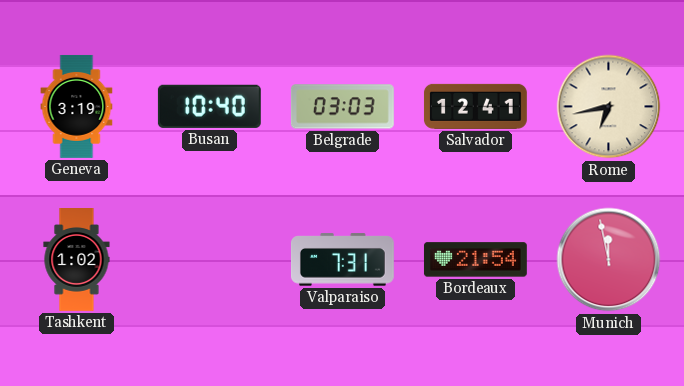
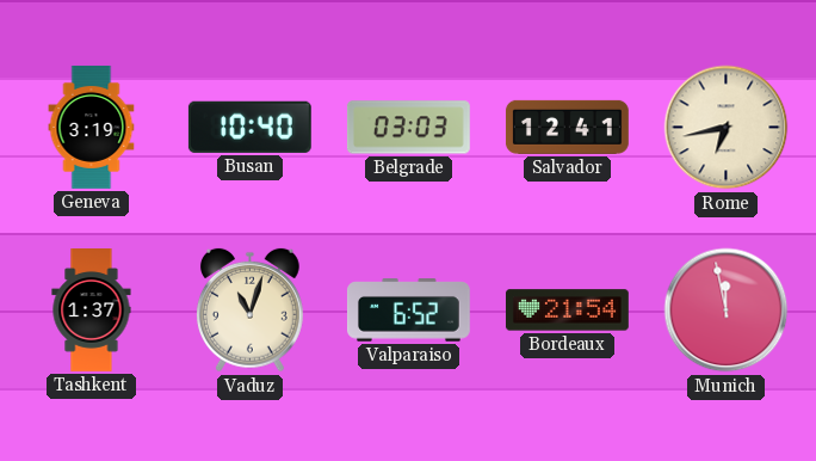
Tashkent: 1:02 -> 1:37
Vaduz: none -> 11:03
Valparaiso: 7:31 -> 6:52
